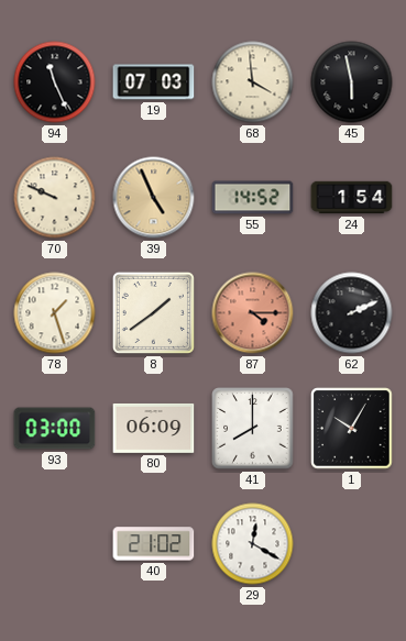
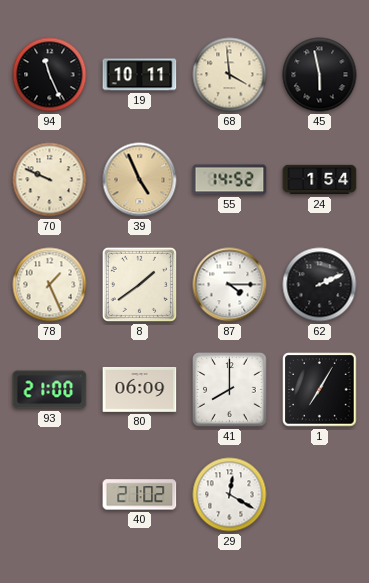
19: 07:03 -> 10:11
78: 1:27 -> 1:26
87 dial: salmon -> white
93: 03:00 -> 21:00
1: 10:05 -> 7:05
